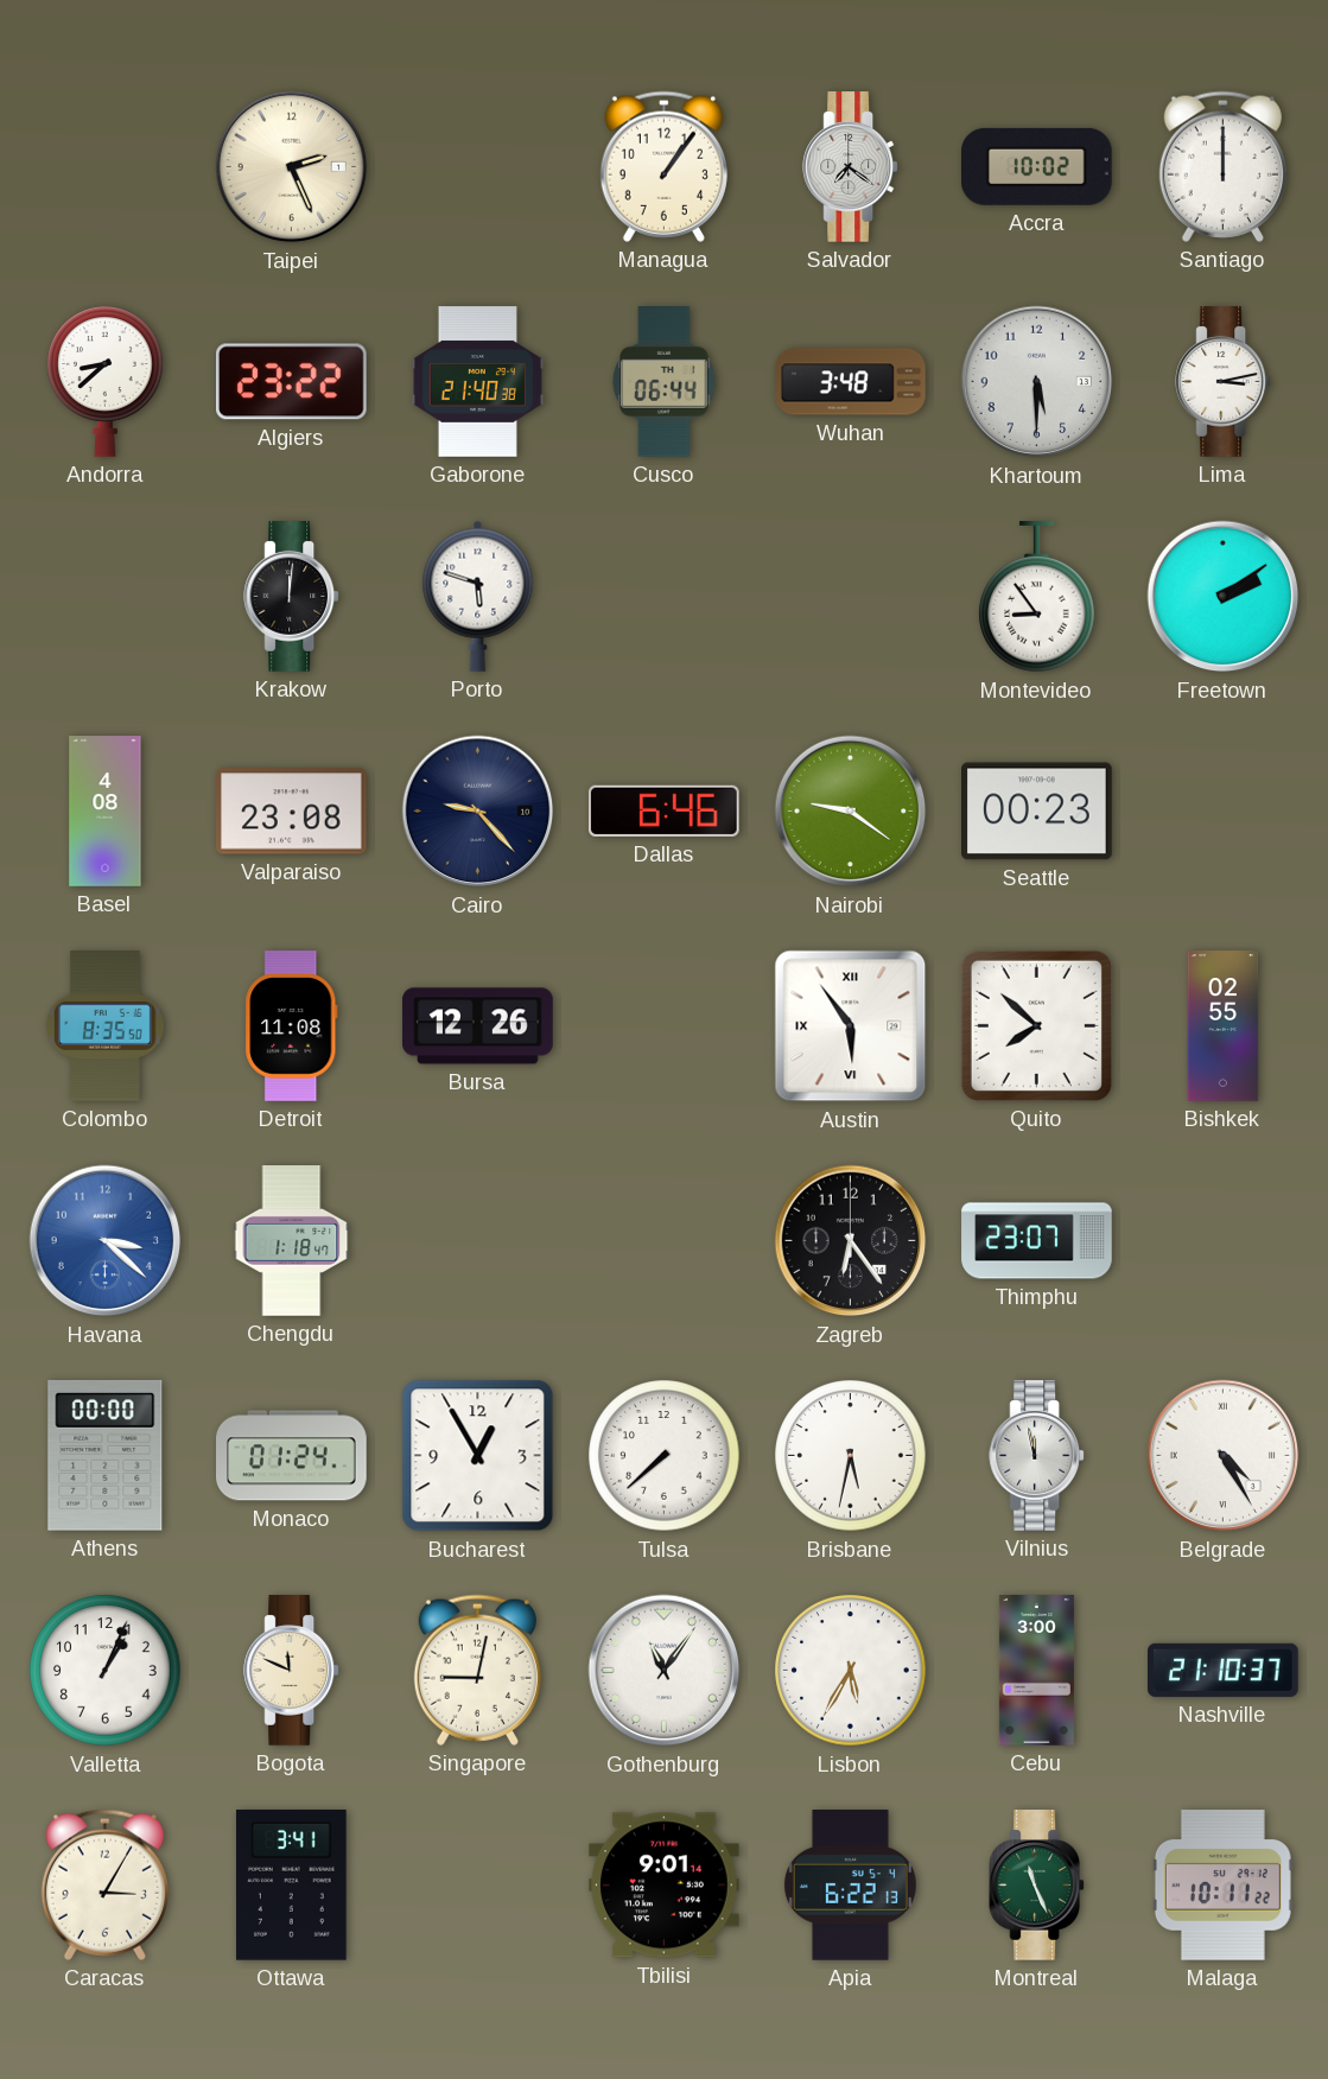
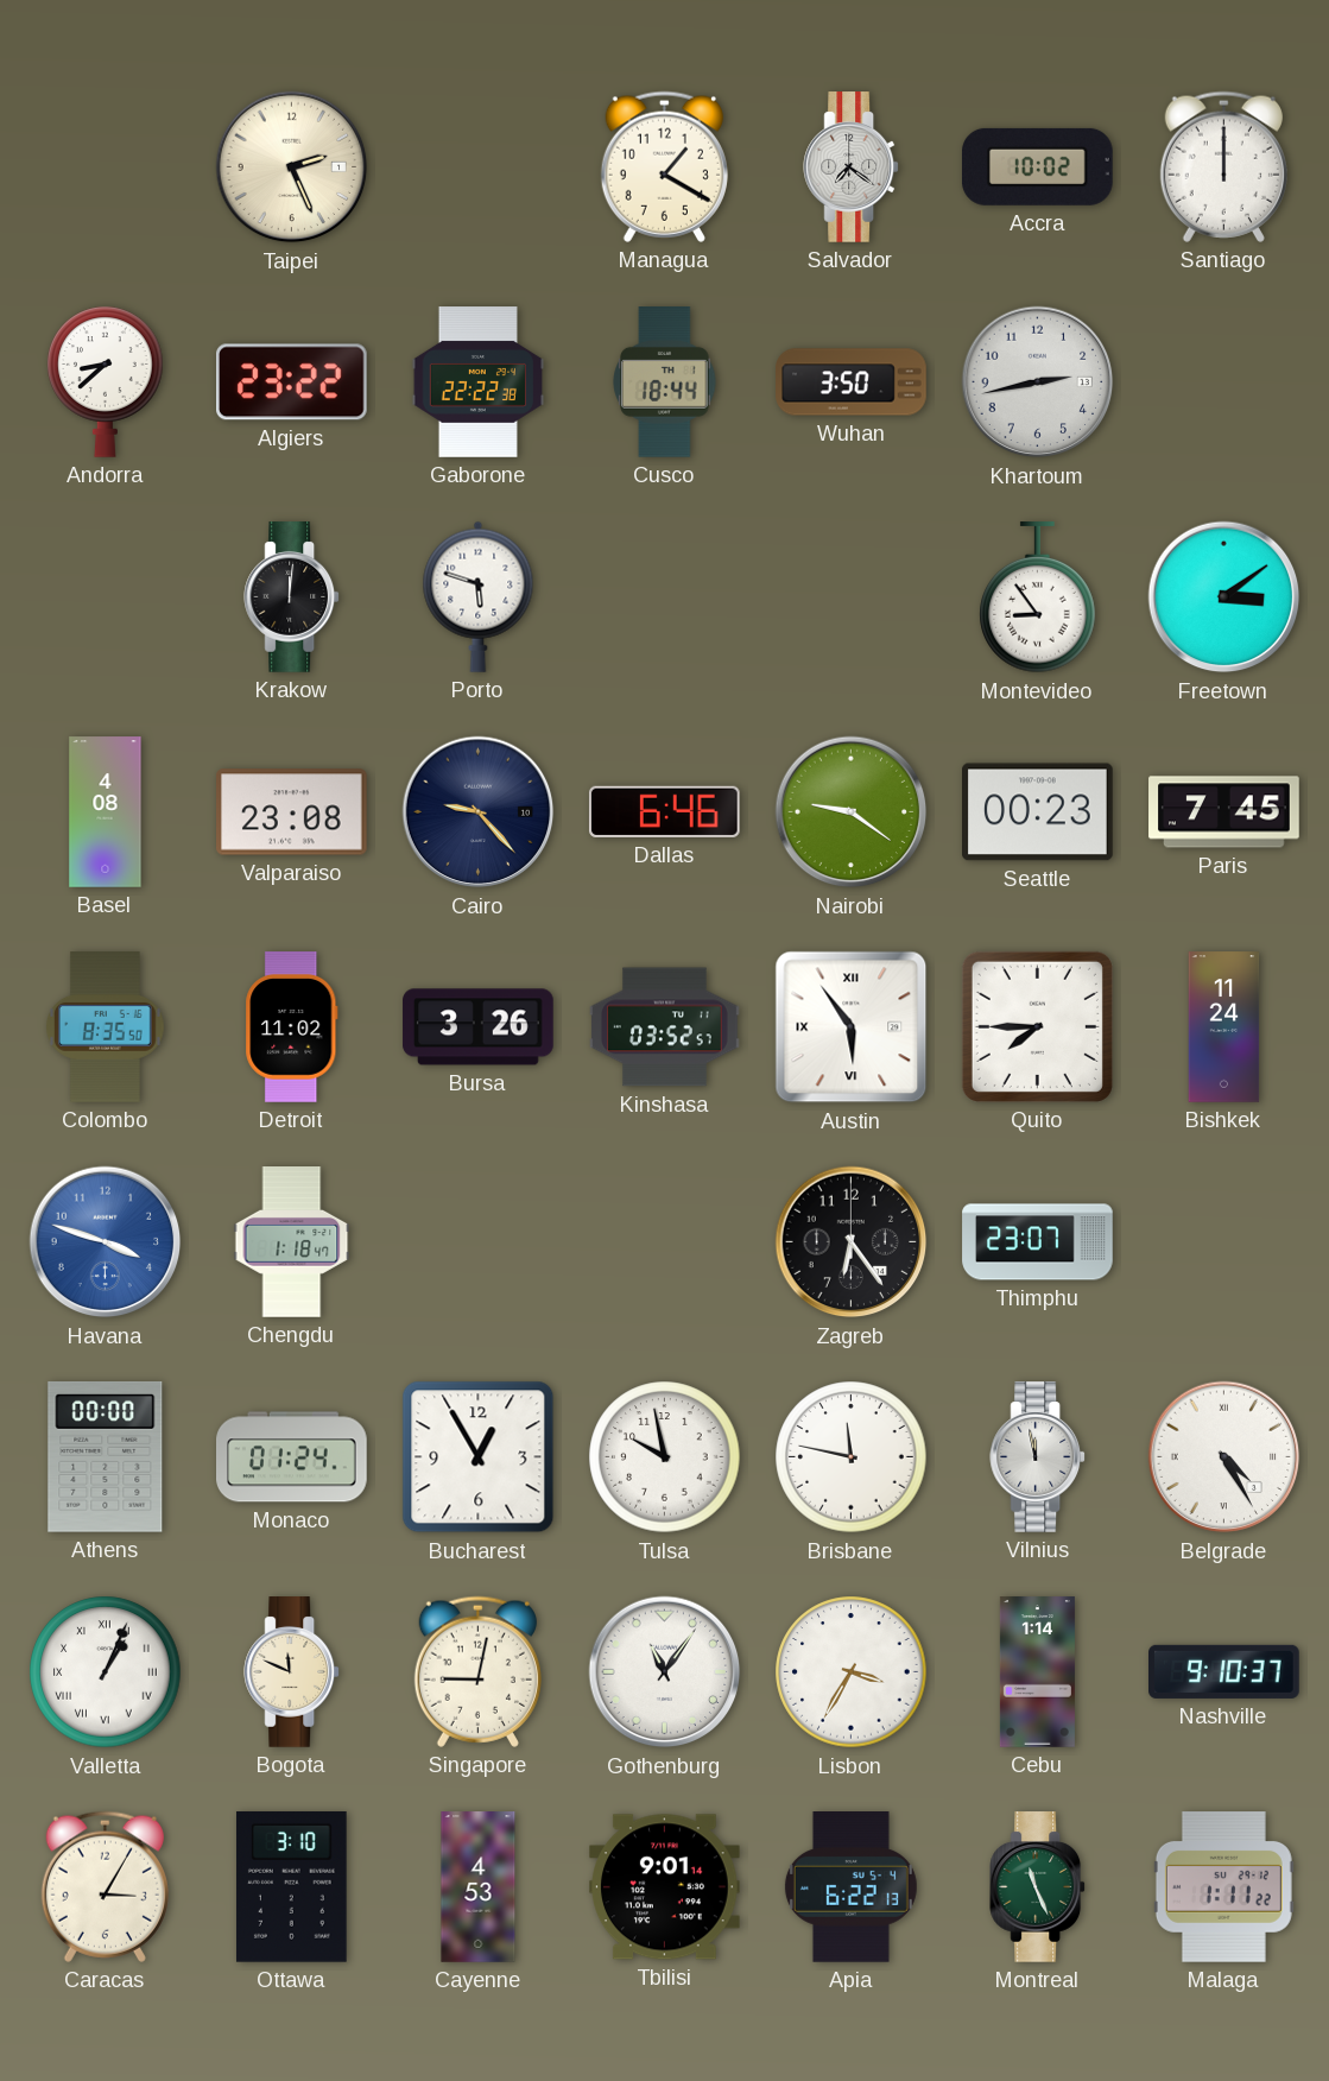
Managua: 1:06 -> 1:20
Gaborone: 21:40 -> 22:22
Cusco: 06:44 -> 18:44
Wuhan: 3:48 -> 3:50
Khartoum: 5:30 -> 2:43
Lima: 3:13 -> none
Freetown: 2:09 -> 3:09
Paris: none -> 7:45
Detroit: 11:08 -> 11:02
Bursa: 12:26 -> 3:26
Kinshasa: none -> 03:52
Quito: 7:52 -> 7:45
Bishkek: 02:55 -> 11:24
Havana: 3:22 -> 3:48
Tulsa: 7:38 -> 9:58
Brisbane: 5:32 -> 11:47
Valletta numerals: Arabic -> Roman
Lisbon: 5:35 -> 3:35
Cebu: 3:00 -> 1:14
Nashville: 21:10 -> 9:10
Ottawa: 3:41 -> 3:10
Cayenne: none -> 4:53
Malaga: 10:11 -> 1:11
